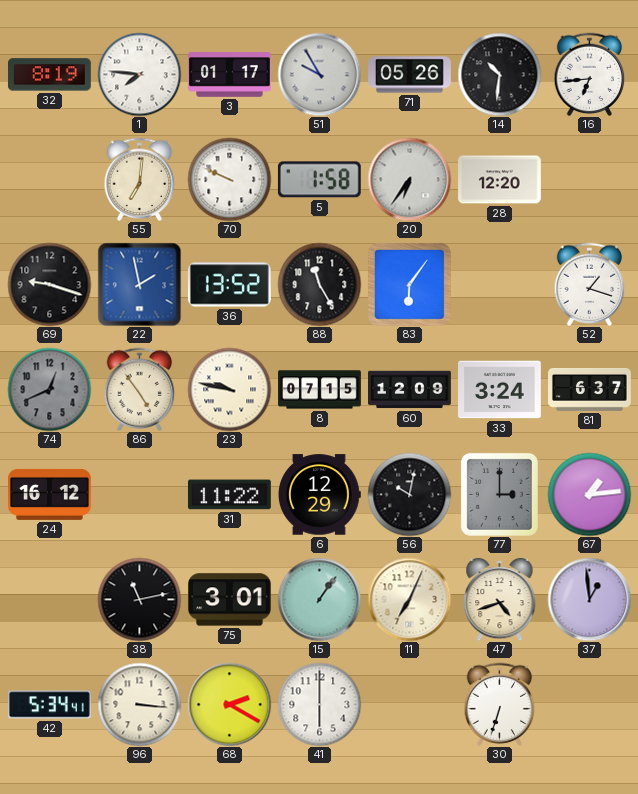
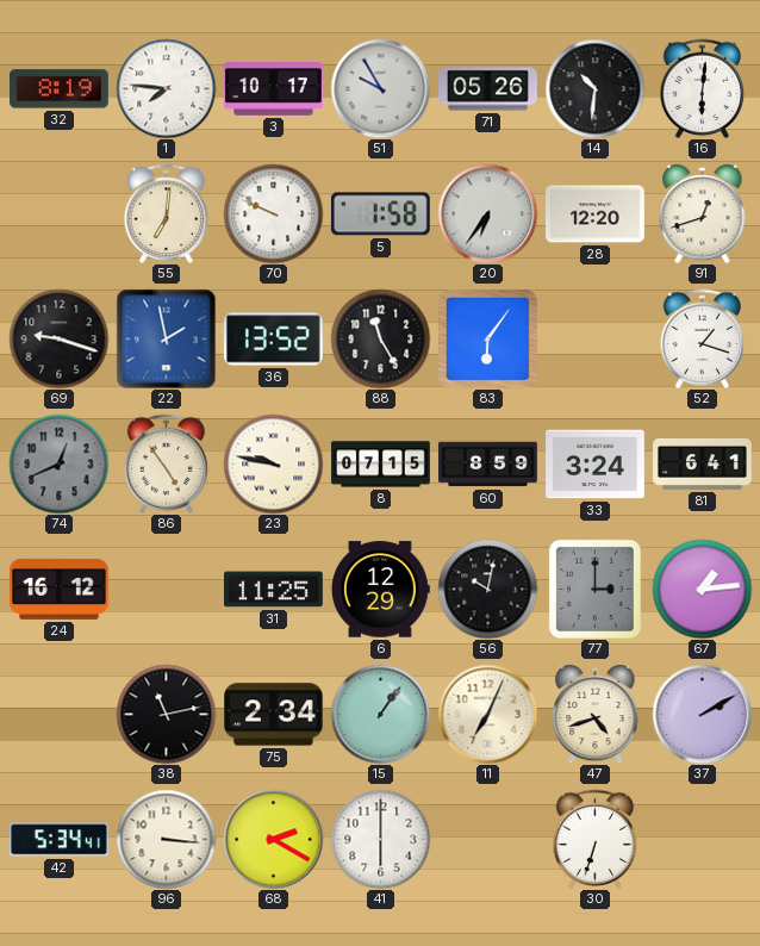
3: 01:17 -> 10:17
16: 6:44 -> 6:01
91: none -> 12:42
60: 12:09 -> 8:59
81: 6:37 -> 6:41
31: 11:22 -> 11:25
75: 3:01 -> 2:34
37: 12:59 -> 2:10
